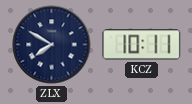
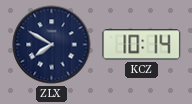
KCZ: 10:11 -> 10:14
